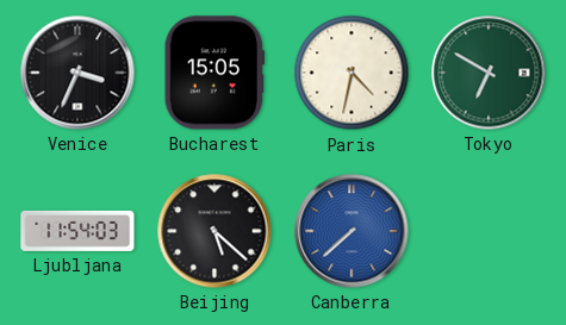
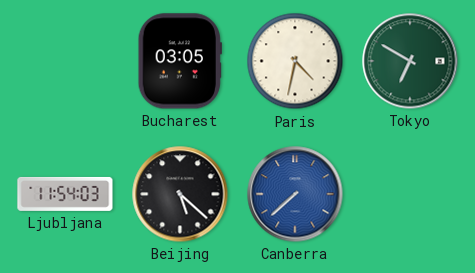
Venice: 3:34 -> none
Bucharest: 15:05 -> 03:05
